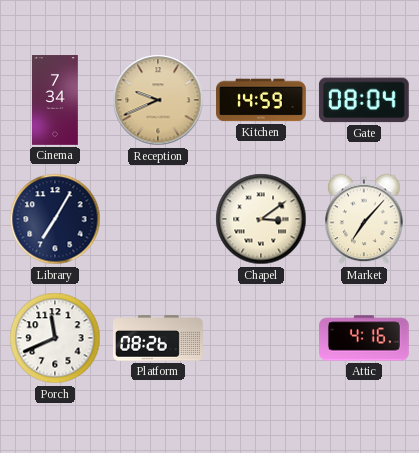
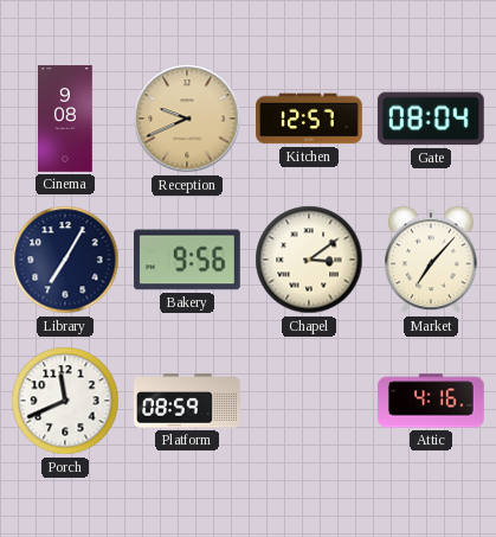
Cinema: 7:34 -> 9:08
Kitchen: 14:59 -> 12:57
Bakery: none -> 9:56
Platform: 08:26 -> 08:59
